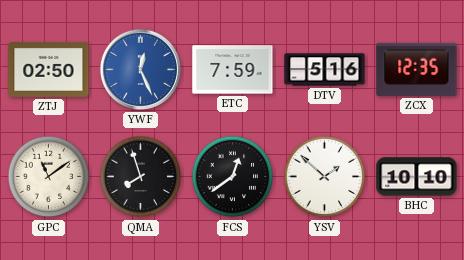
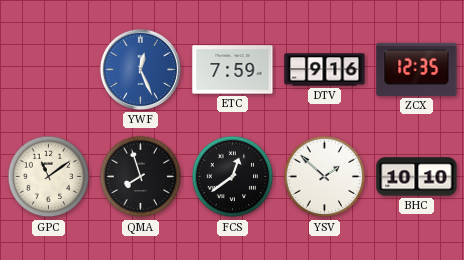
ZTJ: 02:50 -> none
DTV: 5:16 -> 9:16
